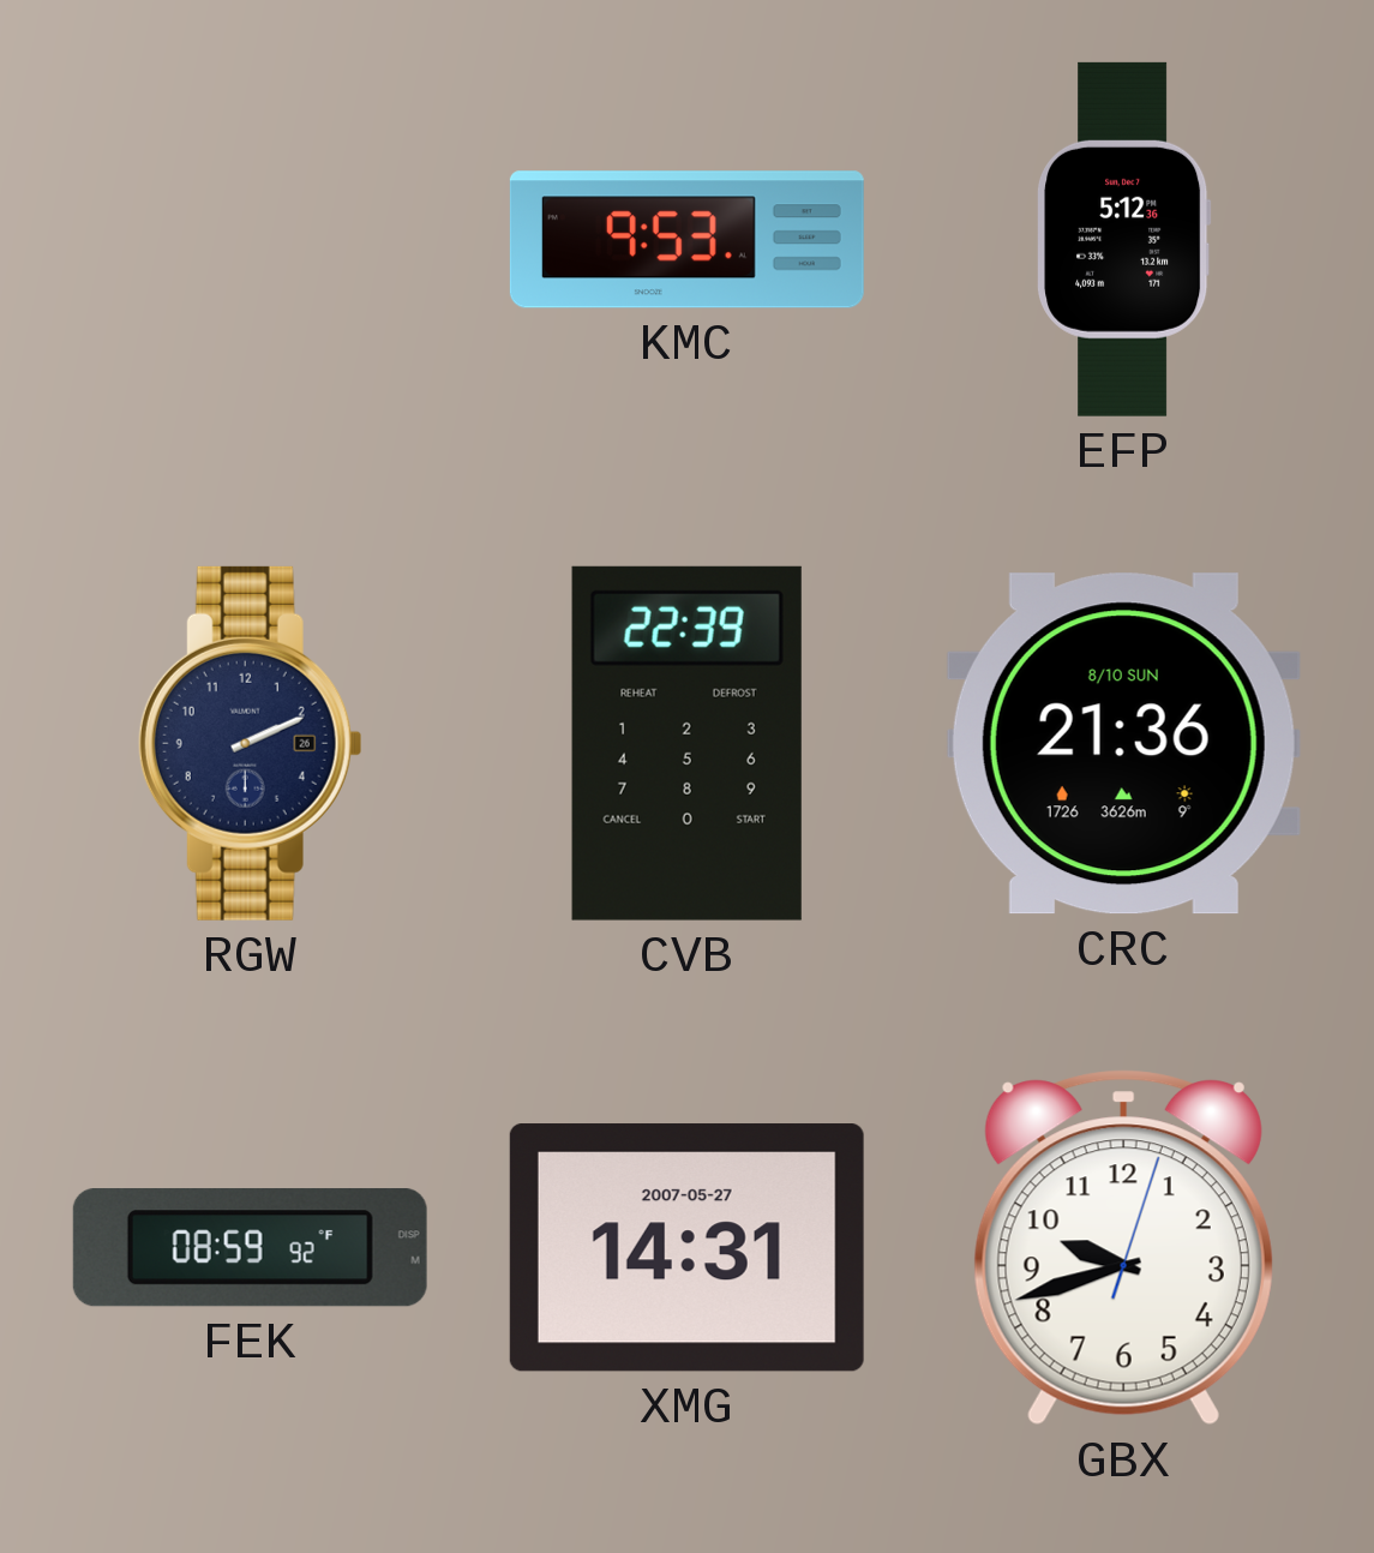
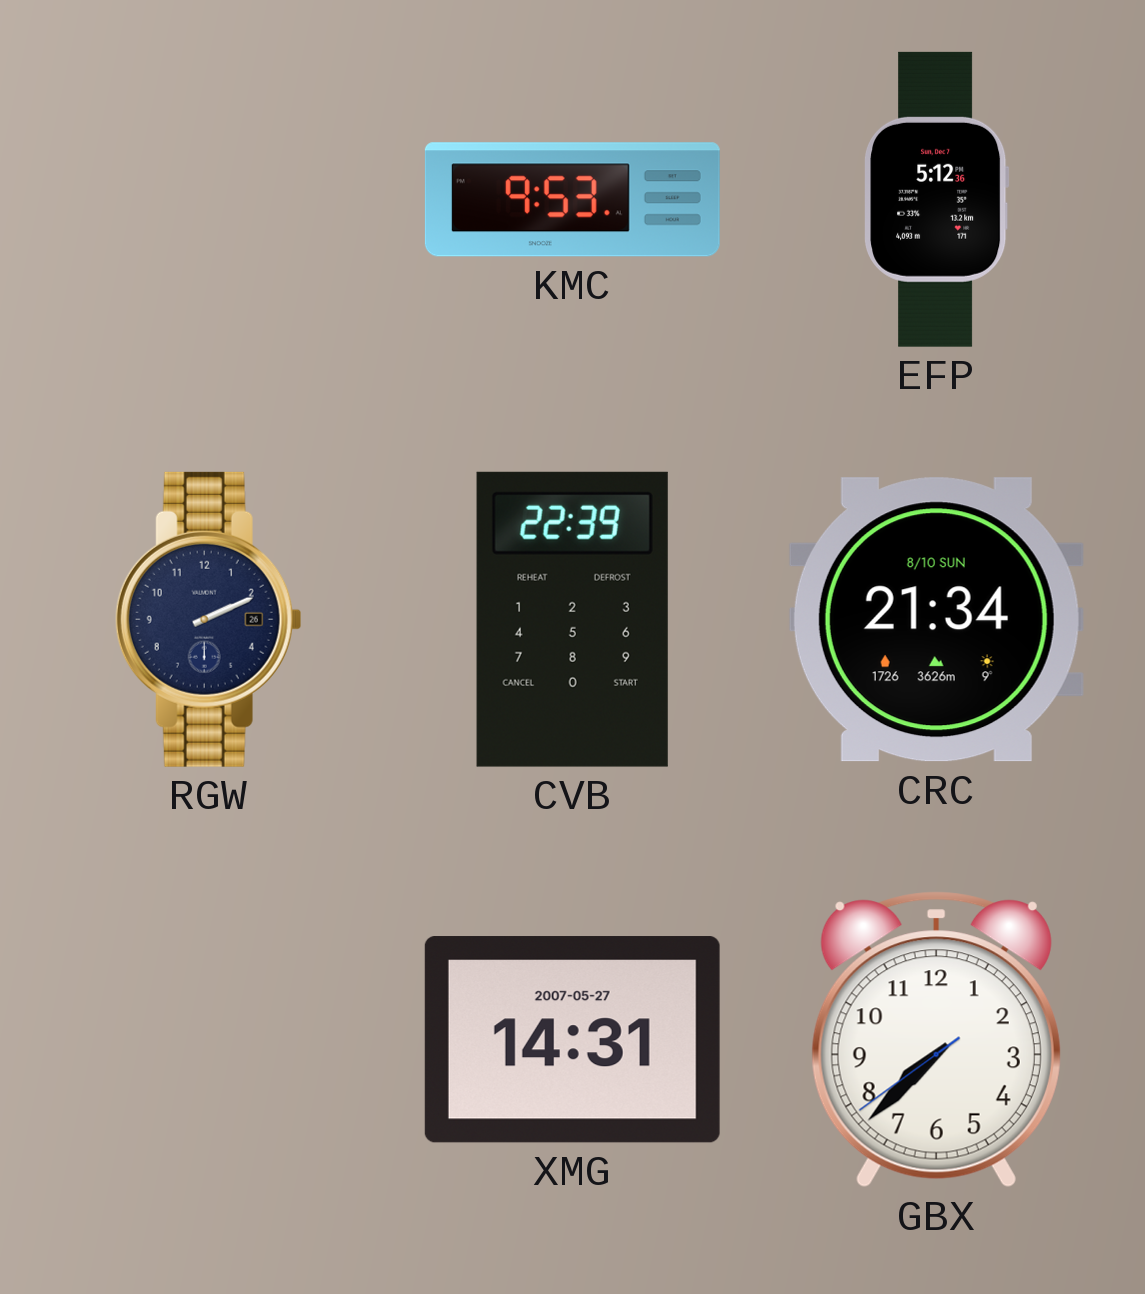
CRC: 21:36 -> 21:34
FEK: 08:59 -> none
GBX: 9:42 -> 7:37
